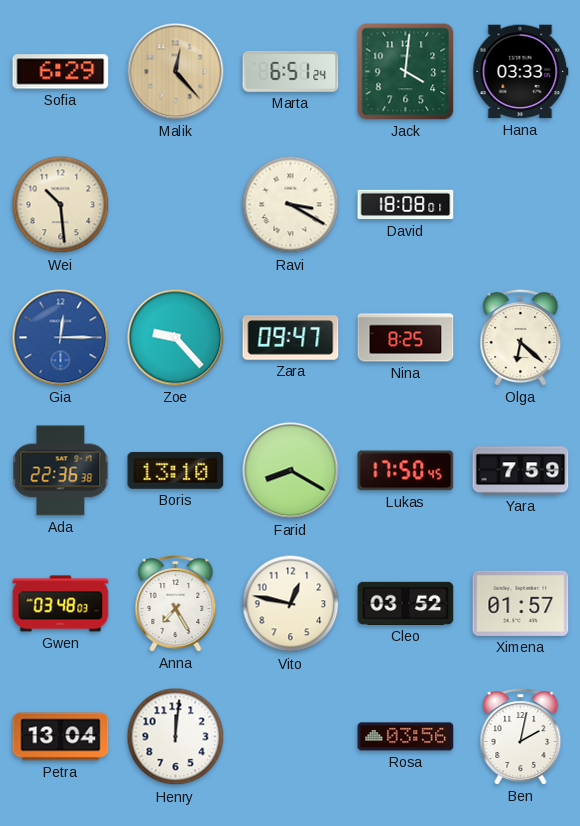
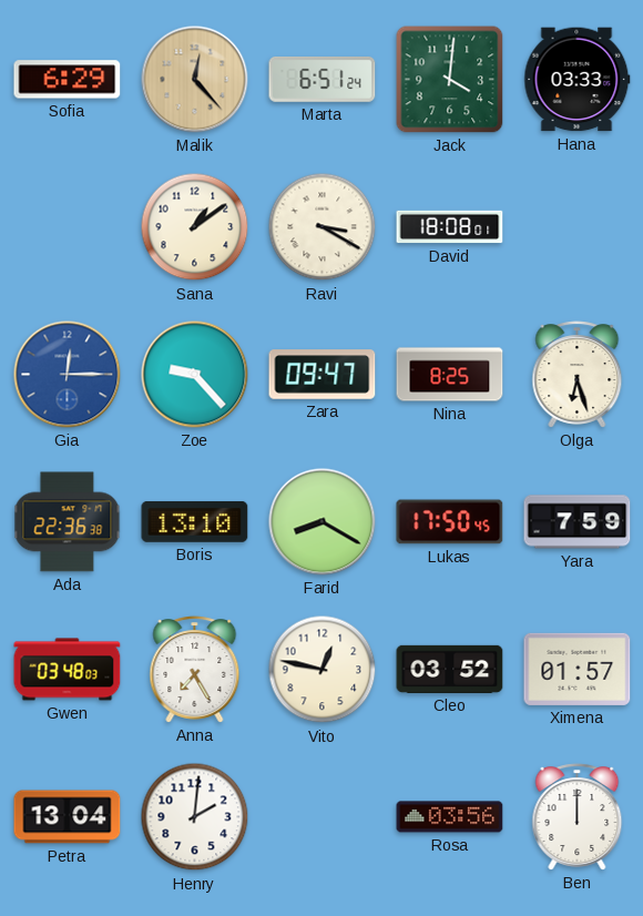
Wei: 10:29 -> none
Sana: none -> 1:09
Olga: 6:22 -> 6:27
Henry: 12:01 -> 2:01
Ben: 2:02 -> 12:00
